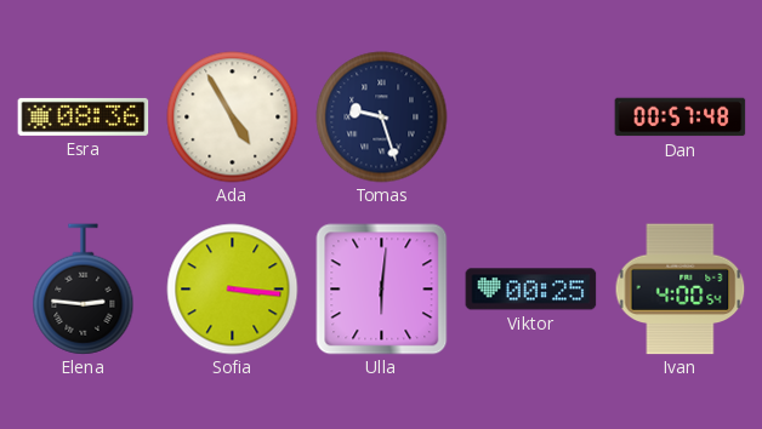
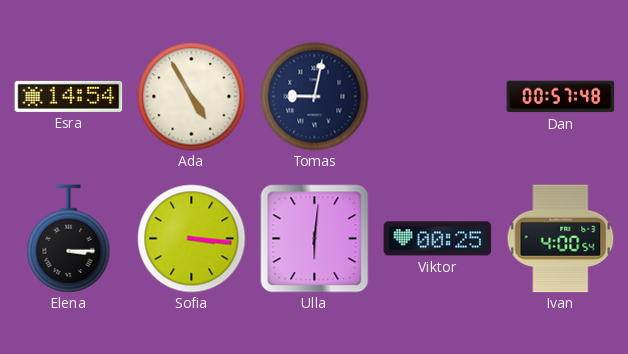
Esra: 08:36 -> 14:54
Tomas: 9:27 -> 9:02
Elena: 2:46 -> 3:15
